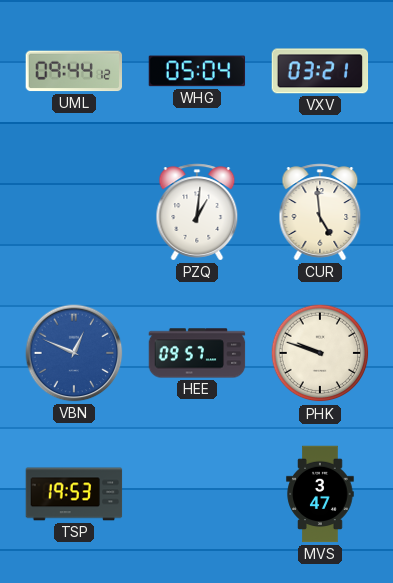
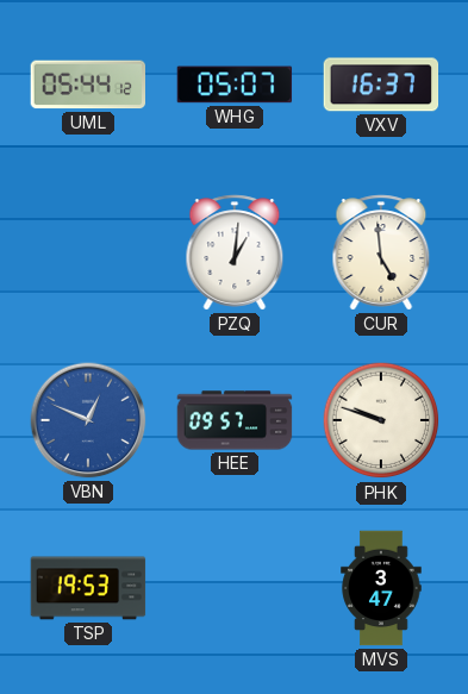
UML: 09:44 -> 05:44
WHG: 05:04 -> 05:07
VXV: 03:21 -> 16:37
